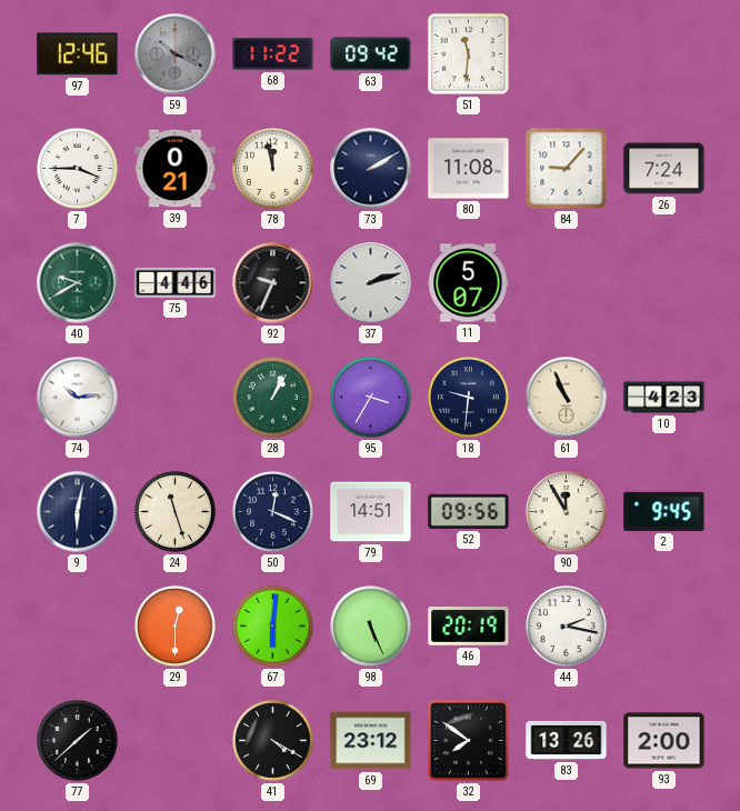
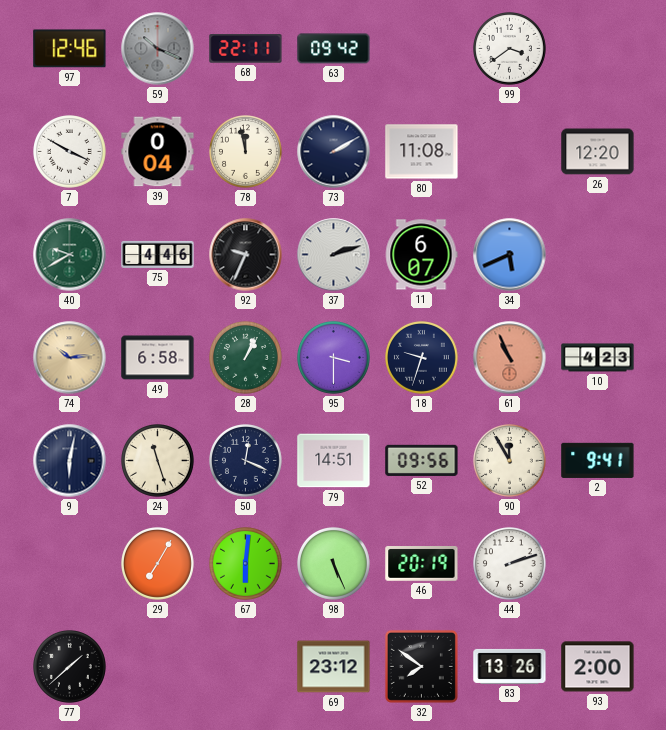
68: 11:22 -> 22:11
51: 11:31 -> none
99: none -> 3:39
7: 3:45 -> 3:50
39: 0:21 -> 0:04
84: 9:07 -> none
26: 7:24 -> 12:20
11: 5:07 -> 6:07
34: none -> 5:41
74 dial: white -> champagne
49: none -> 6:58
95: 3:35 -> 3:30
18: 9:31 -> 9:33
61 dial: cream -> salmon
2: 9:45 -> 9:41
29: 12:30 -> 7:05
44: 2:17 -> 2:12
41: 4:20 -> none
